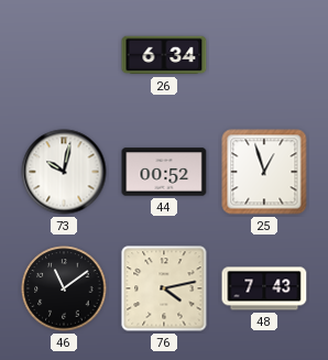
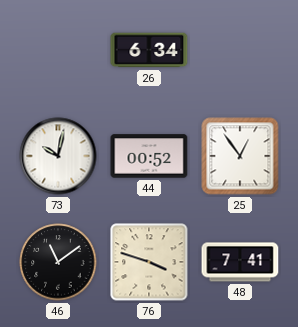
25: 12:57 -> 12:54
76: 4:13 -> 3:48
48: 7:43 -> 7:41
